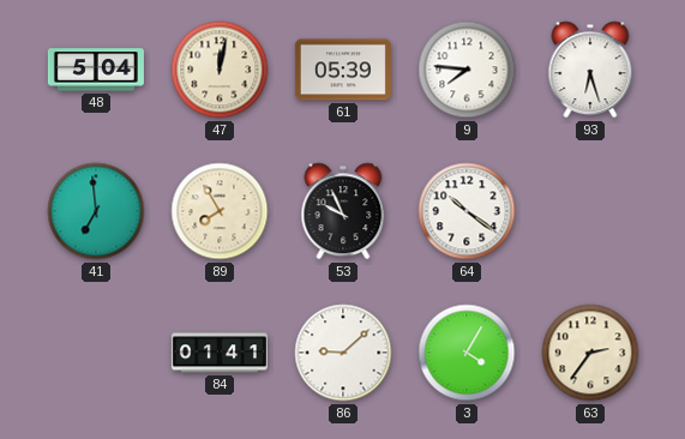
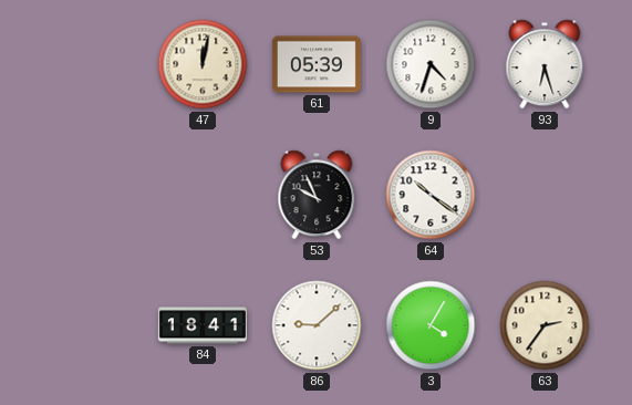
48: 5:04 -> none
9: 7:46 -> 4:33
41: 6:59 -> none
89: 7:55 -> none
84: 01:41 -> 18:41
